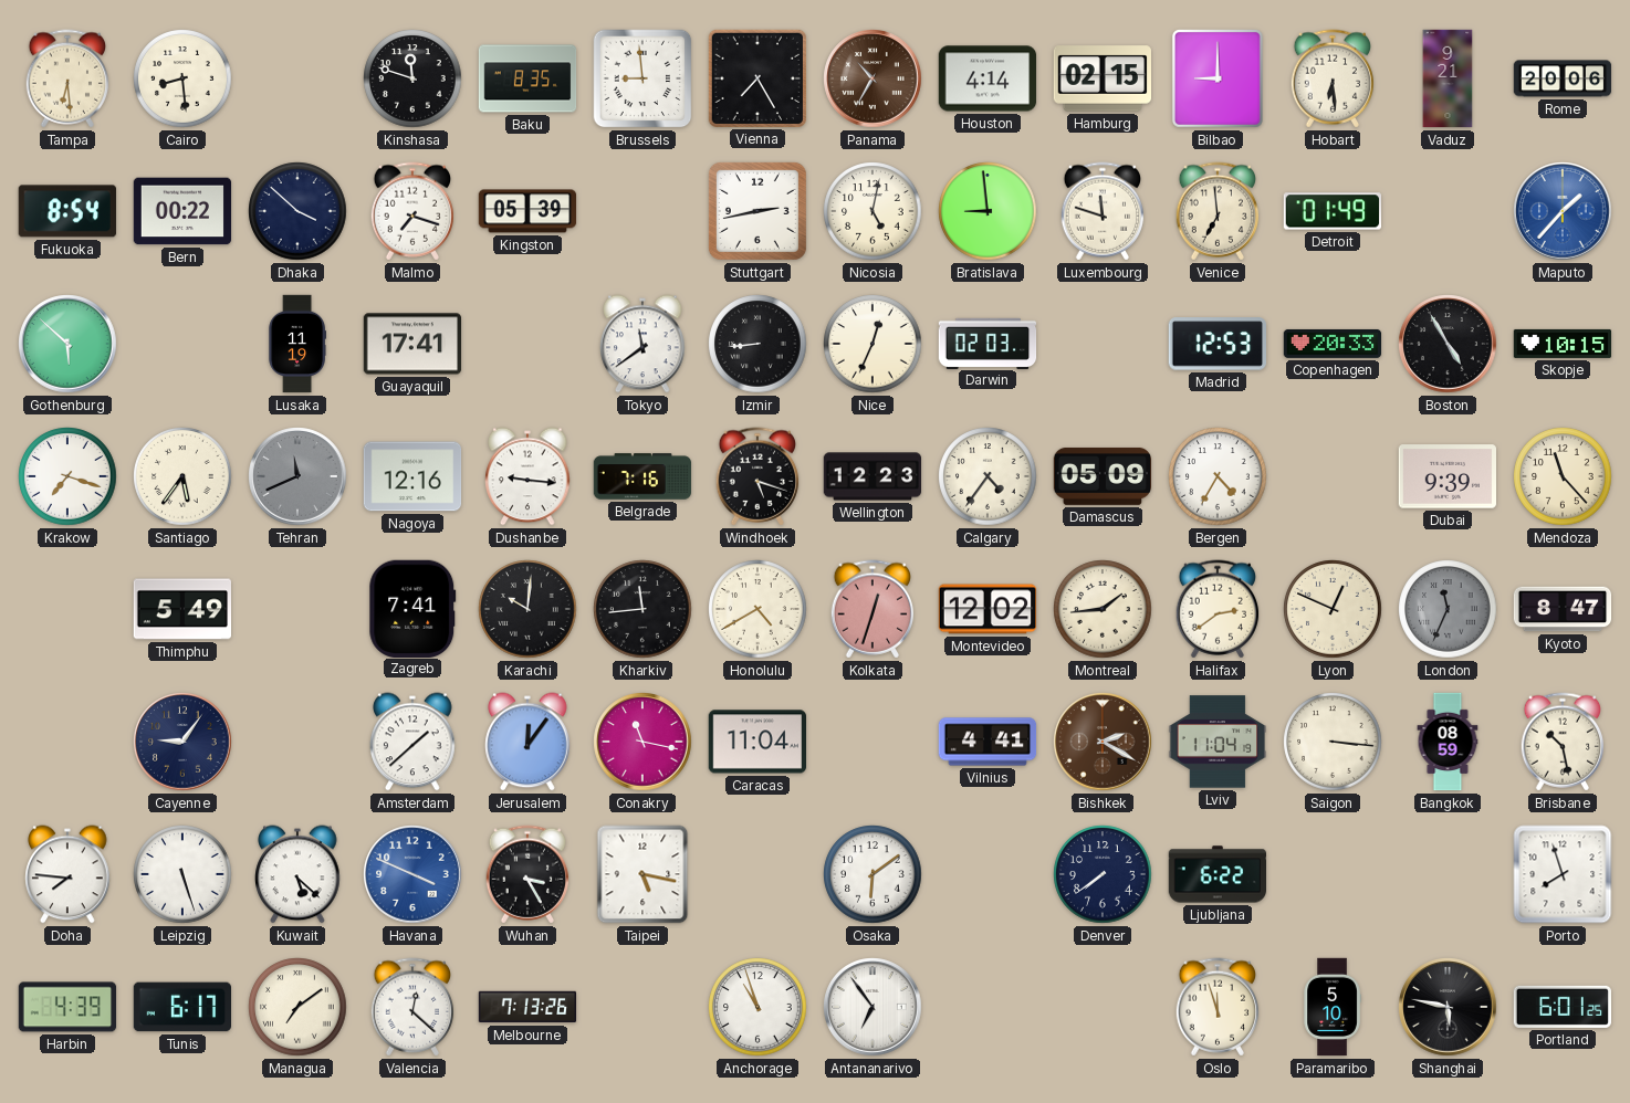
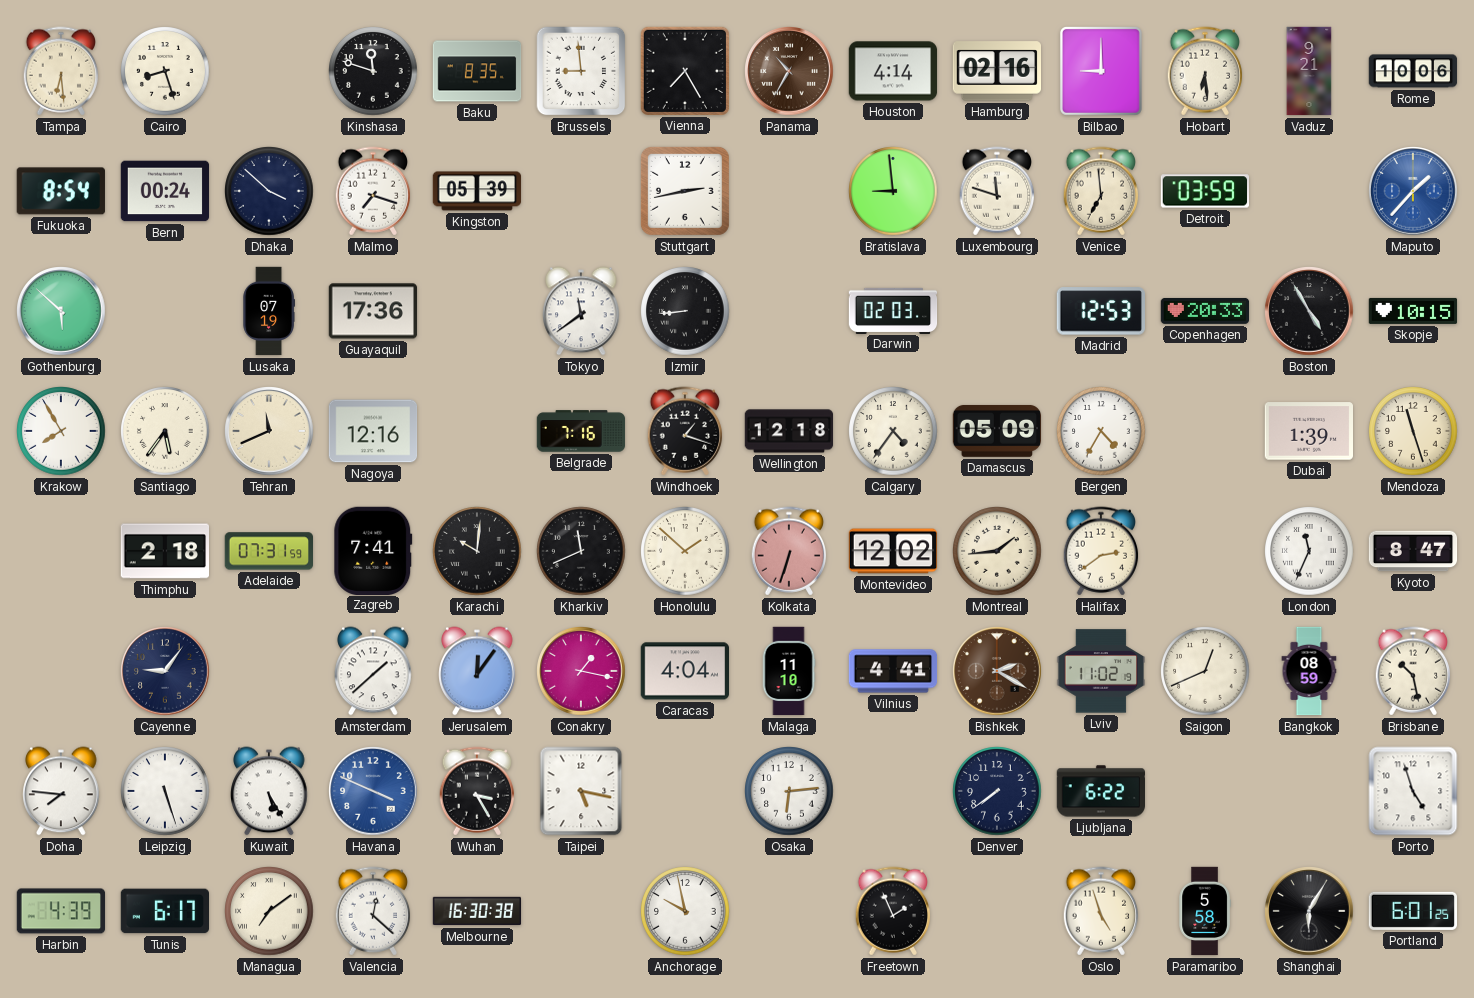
Cairo: 8:29 -> 8:27
Hamburg: 02:15 -> 02:16
Rome: 20:06 -> 10:06
Bern: 00:22 -> 00:24
Nicosia: 5:02 -> none
Detroit: 01:49 -> 03:59
Lusaka: 11:19 -> 07:19
Guayaquil: 17:41 -> 17:36
Nice: 12:34 -> none
Krakow: 7:18 -> 7:55
Tehran dial: grey -> cream
Dushanbe: 9:16 -> none
Windhoek: 5:18 -> 1:18
Wellington: 12:23 -> 12:18
Dubai: 9:39 -> 1:39
Mendoza: 11:23 -> 11:27
Thimphu: 5:49 -> 2:18
Adelaide: none -> 07:31
Kharkiv: 11:44 -> 11:41
Honolulu: 4:40 -> 1:52
Kolkata: 12:33 -> 6:33
Lyon: 12:49 -> none
London dial: grey -> white
Conakry: 11:17 -> 1:17
Caracas: 11:04 -> 4:04
Malaga: none -> 11:10
Lviv: 11:04 -> 11:02
Saigon: 3:16 -> 12:41
Kuwait: 5:22 -> 5:25
Osaka: 6:09 -> 6:14
Porto: 7:57 -> 4:57
Melbourne: 7:13 -> 16:30
Anchorage: 10:57 -> 9:58
Antananarivo: 6:54 -> none
Freetown: none -> 1:56
Oslo: 11:57 -> 4:57
Paramaribo: 5:10 -> 5:58
Shanghai: 5:47 -> 6:05
